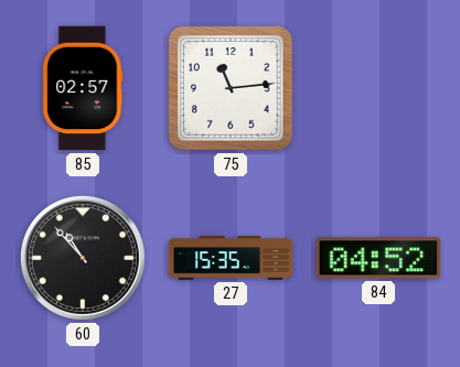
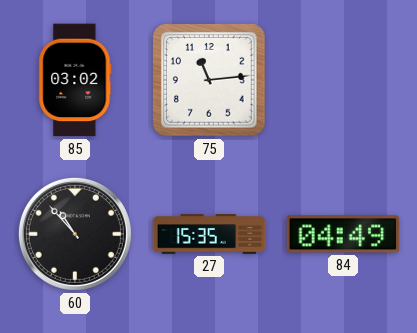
85: 02:57 -> 03:02
84: 04:52 -> 04:49
